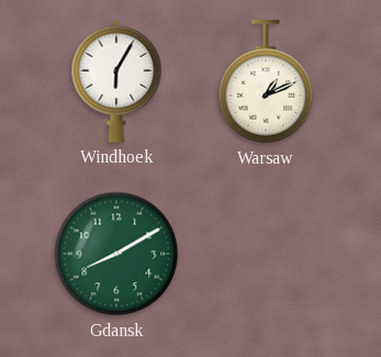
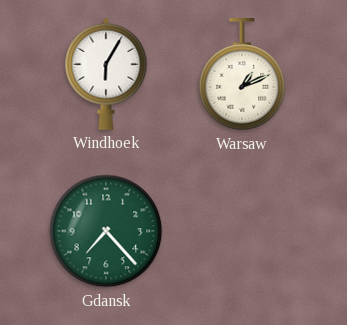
Gdansk: 8:10 -> 7:23
